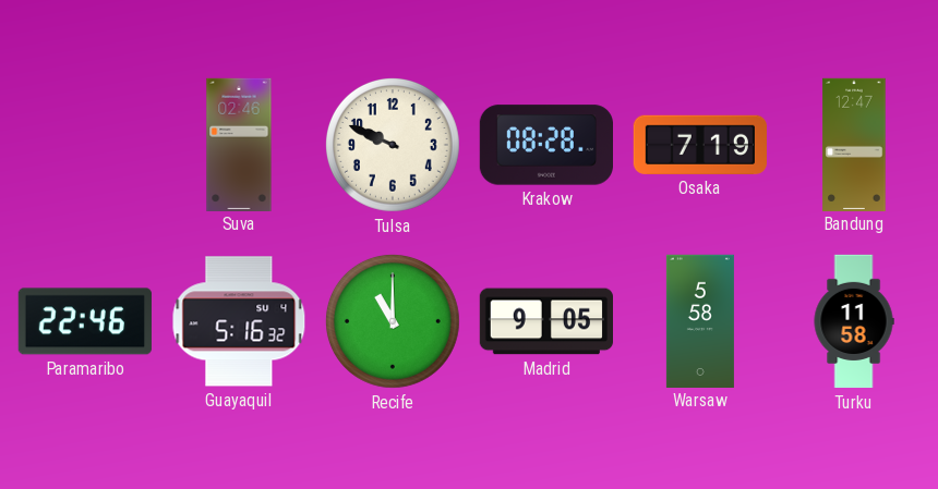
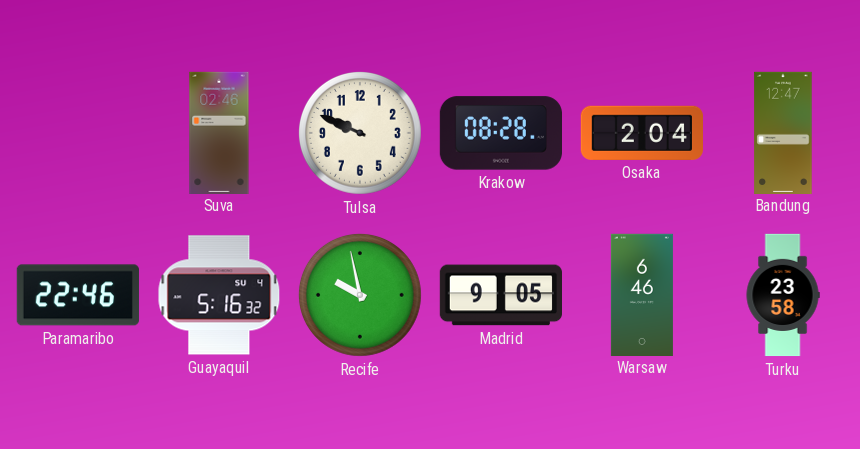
Osaka: 7:19 -> 2:04
Recife: 11:00 -> 9:58
Warsaw: 5:58 -> 6:46
Turku: 11:58 -> 23:58
